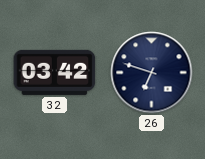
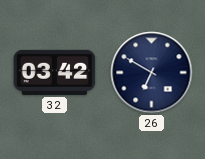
26: 6:48 -> 6:50
